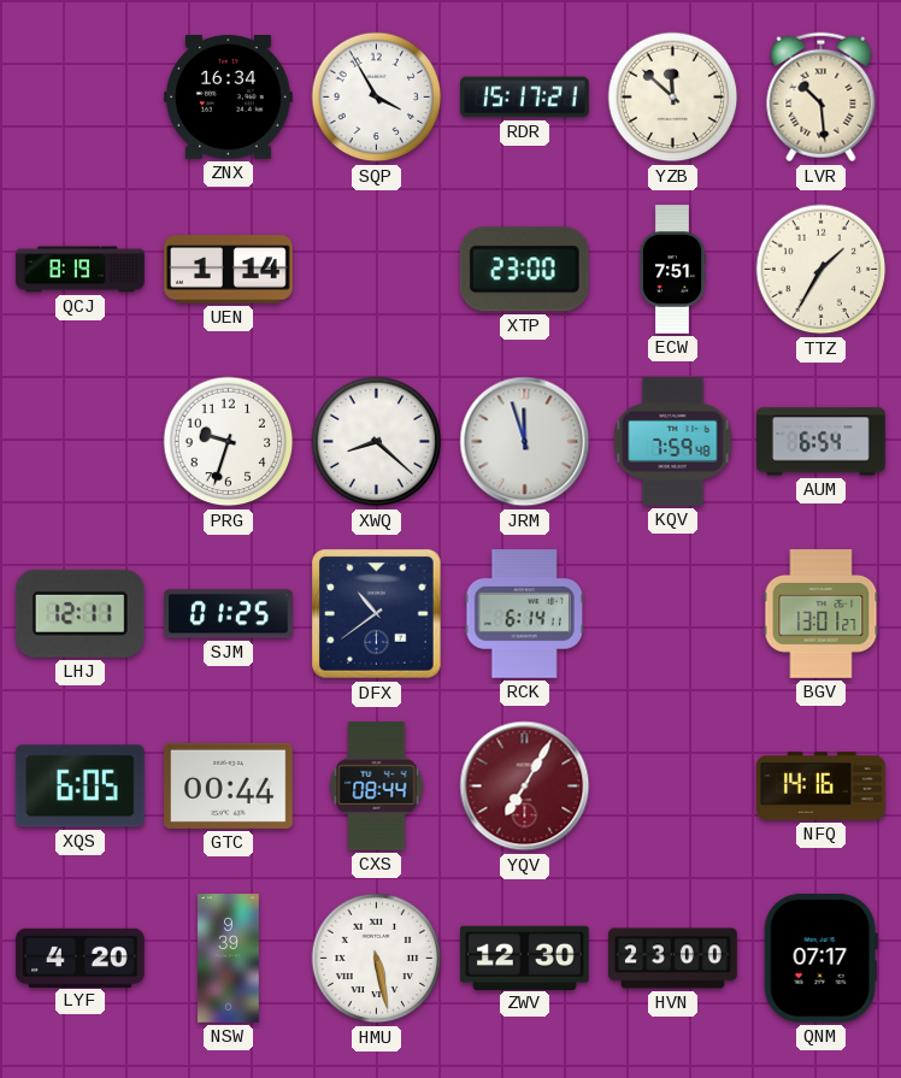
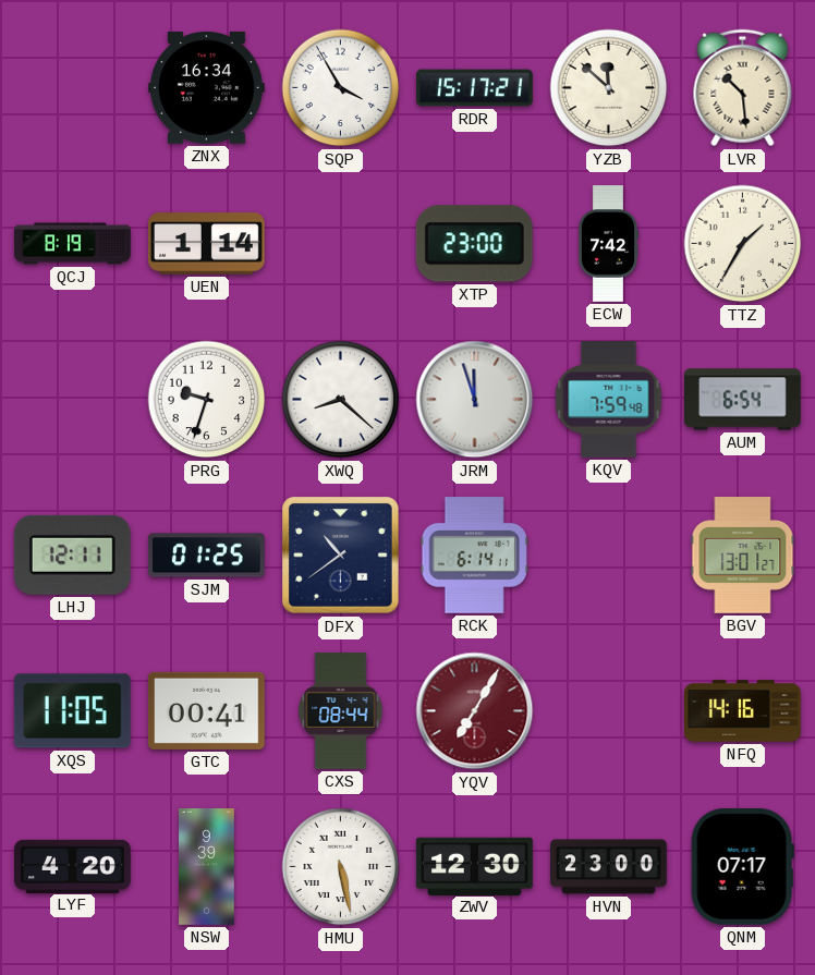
ECW: 7:51 -> 7:42
XQS: 6:05 -> 11:05
GTC: 00:44 -> 00:41
